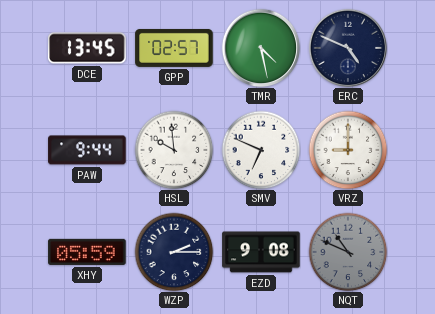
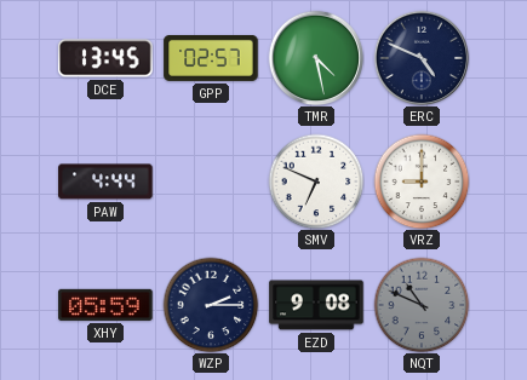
PAW: 9:44 -> 4:44
HSL: 9:59 -> none
